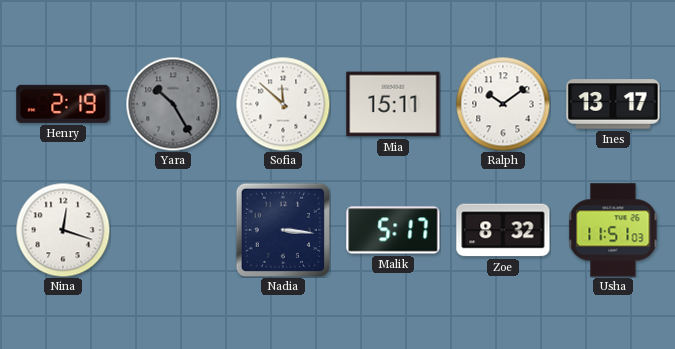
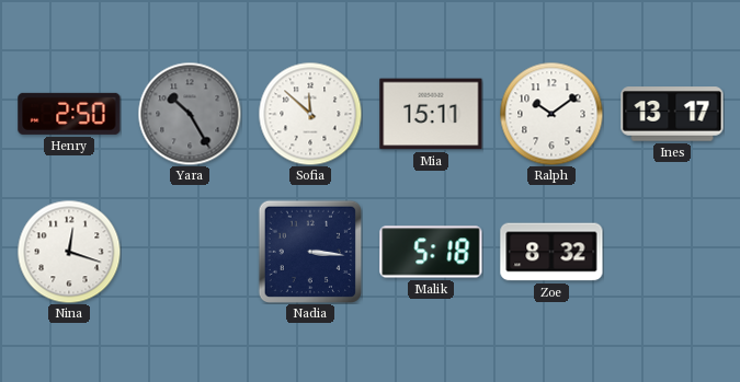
Henry: 2:19 -> 2:50
Malik: 5:17 -> 5:18
Usha: 11:51 -> none
